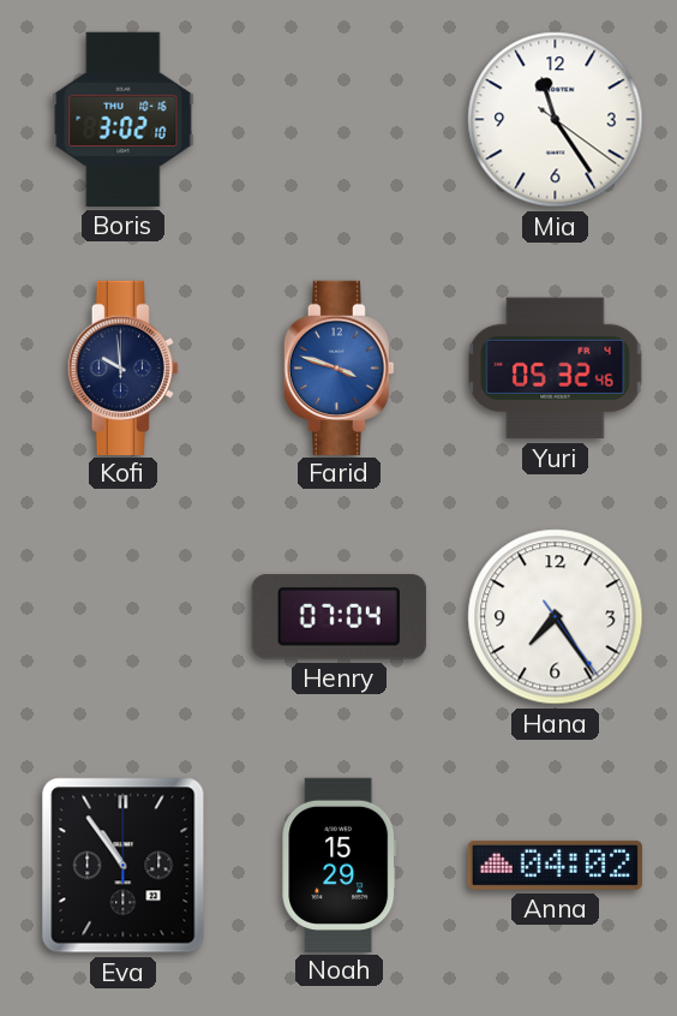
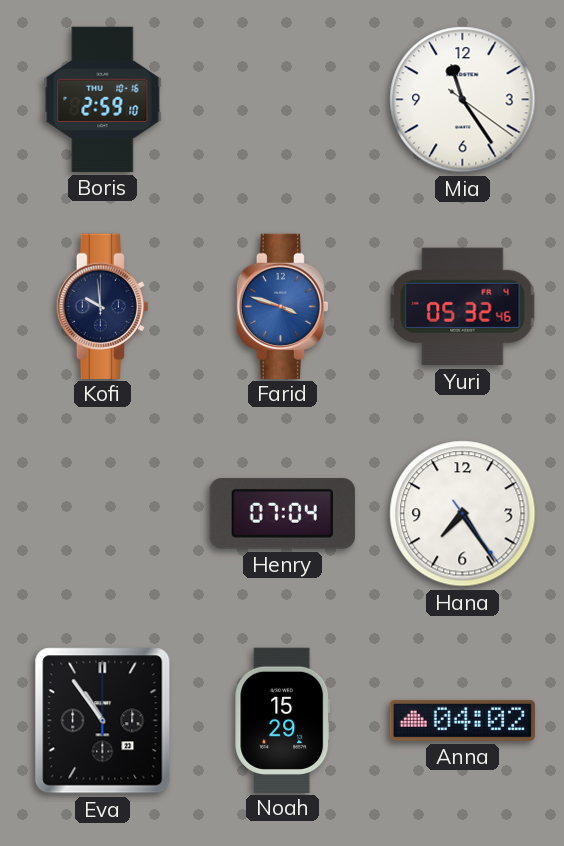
Boris: 3:02 -> 2:59
